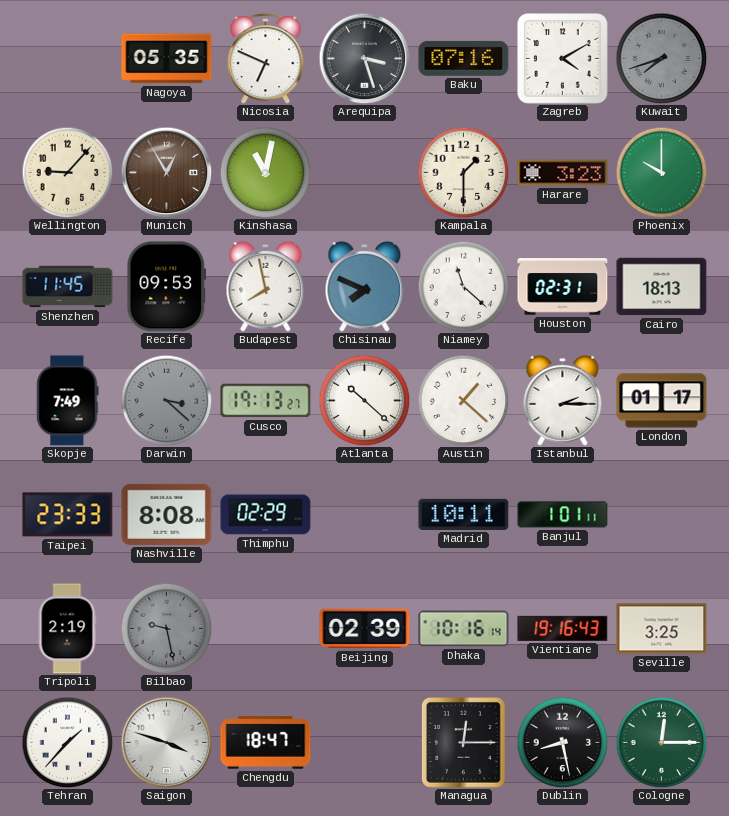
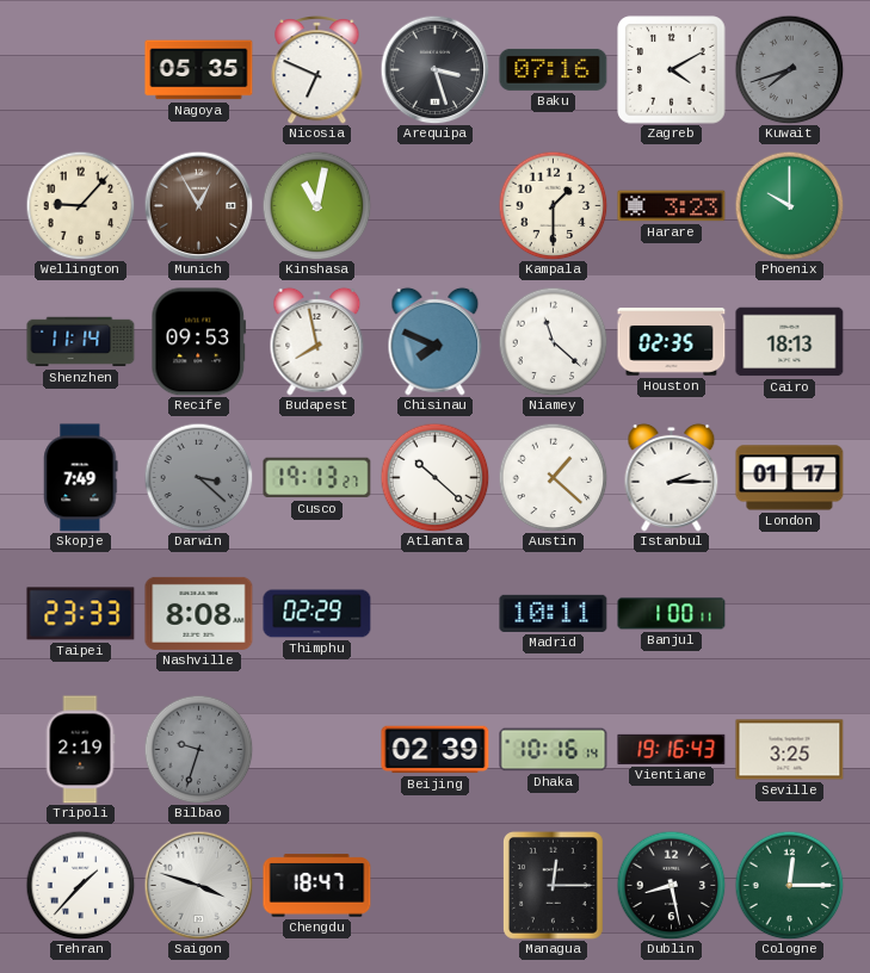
Shenzhen: 11:45 -> 11:14
Houston: 02:31 -> 02:35
Banjul: 1:01 -> 1:00
Bilbao: 9:28 -> 9:33
